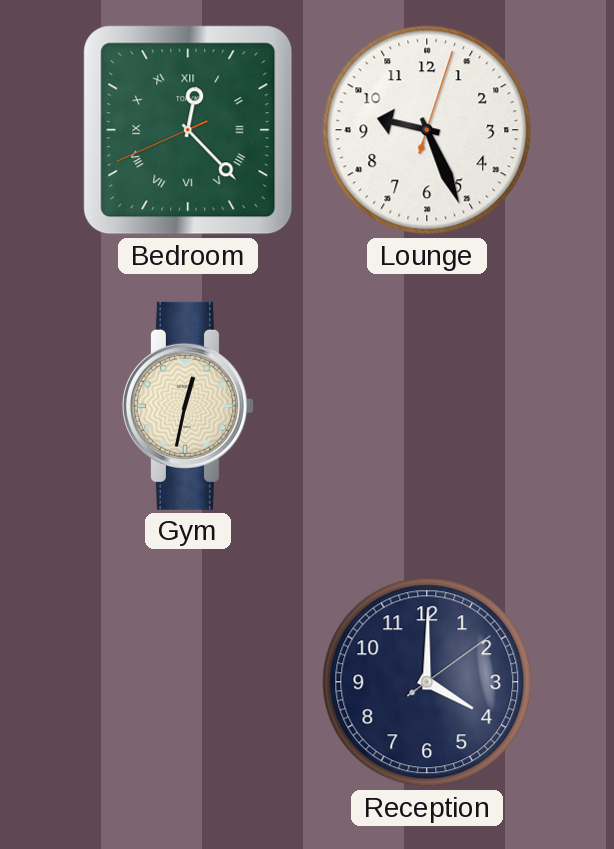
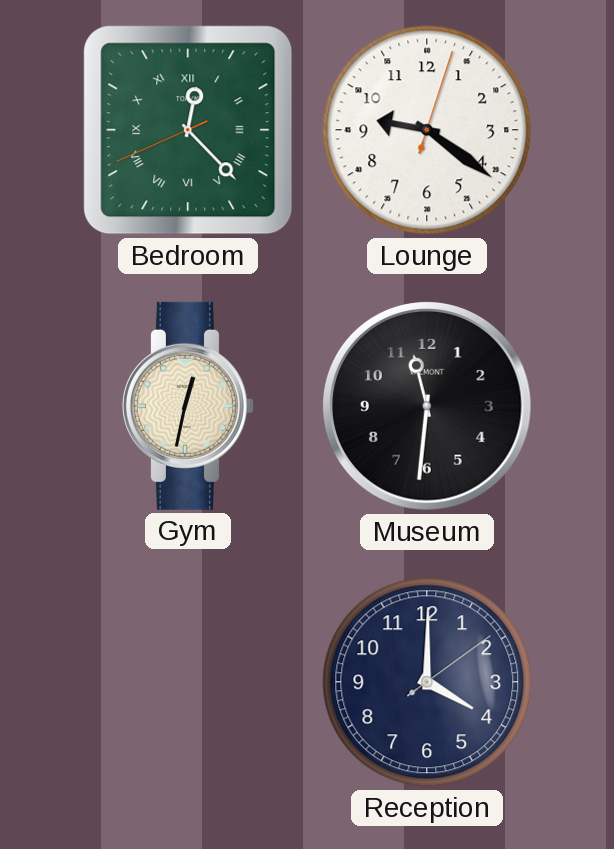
Lounge: 9:26 -> 9:21
Museum: none -> 11:31
